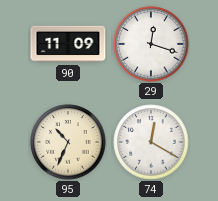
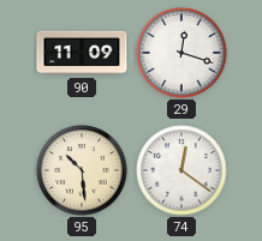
95: 10:34 -> 10:29
74: 12:20 -> 12:21
